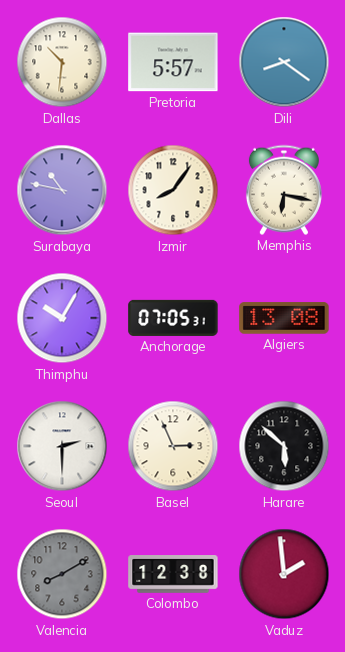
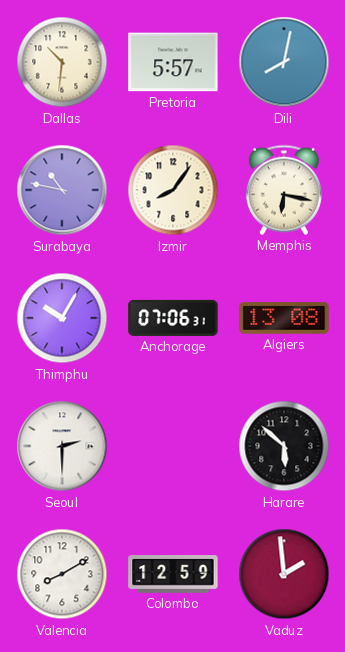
Dili: 8:21 -> 8:02
Anchorage: 07:05 -> 07:06
Basel: 2:56 -> none
Valencia dial: grey -> white
Colombo: 12:38 -> 12:59
